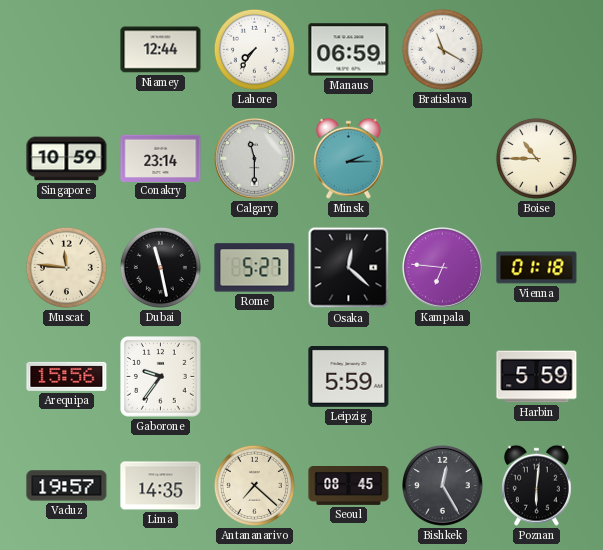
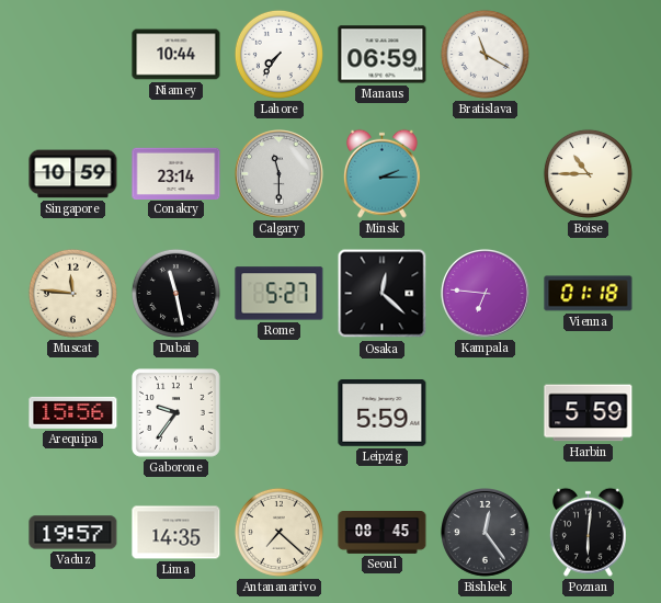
Niamey: 12:44 -> 10:44
Bishkek: 12:25 -> 12:24
